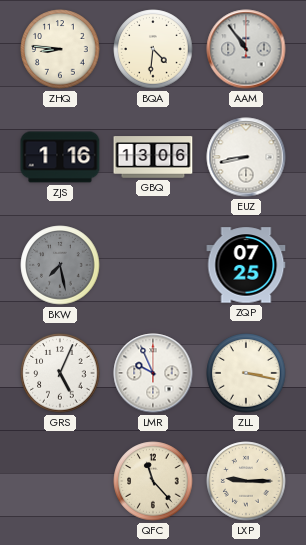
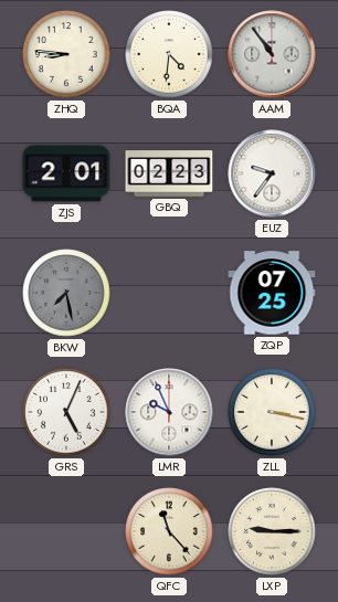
ZJS: 1:16 -> 2:01
GBQ: 13:06 -> 02:23
EUZ: 8:43 -> 9:36
